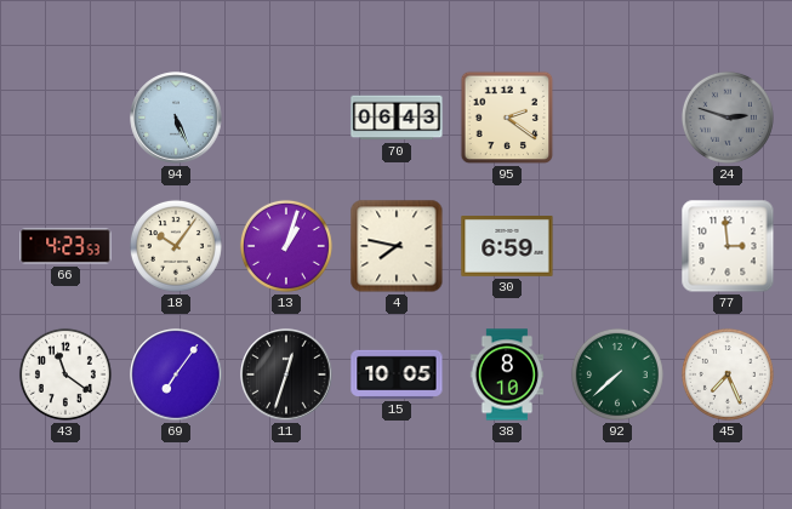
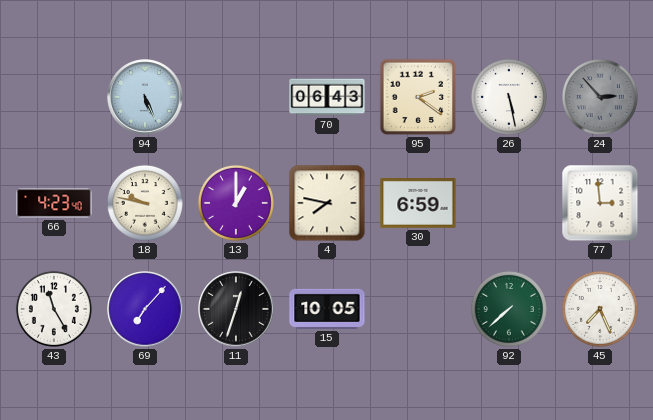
26: none -> 5:28
24: 2:48 -> 2:53
66: 4:23:53 -> 4:23:40
18: 10:06 -> 9:47
13: 1:03 -> 1:00
43: 11:21 -> 11:25
69: 7:06 -> 7:07
38: 8:10 -> none
